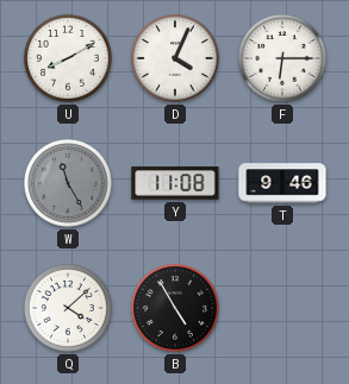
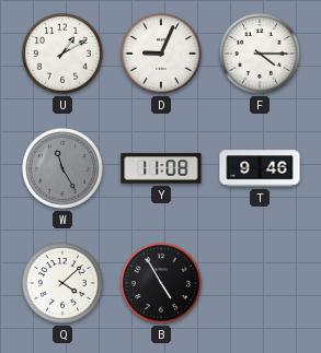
U: 8:10 -> 1:10
D: 4:04 -> 9:04
F: 6:15 -> 4:15
